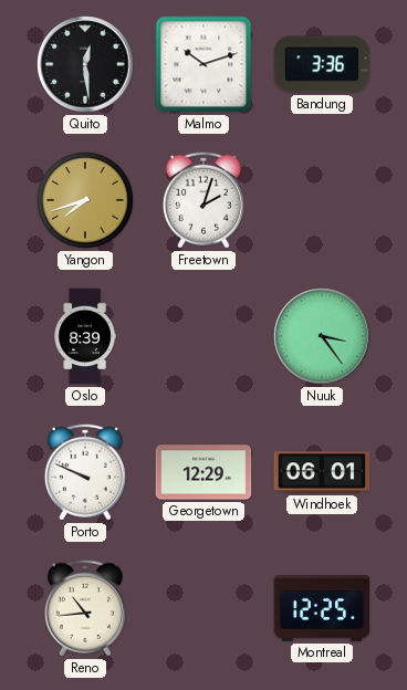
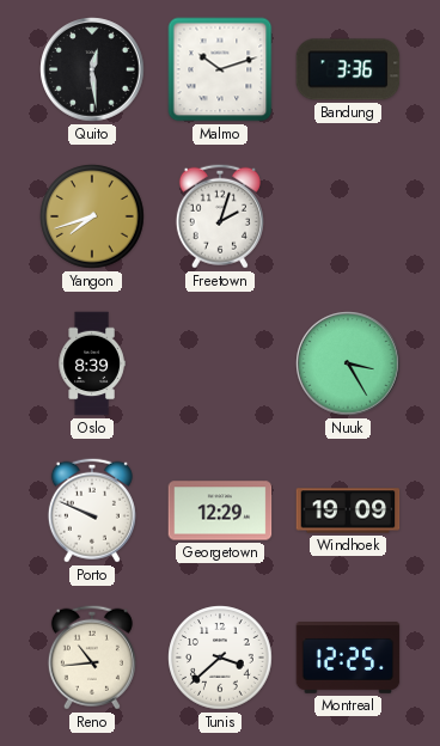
Nuuk: 3:24 -> 3:25
Windhoek: 06:01 -> 19:09
Tunis: none -> 3:38
